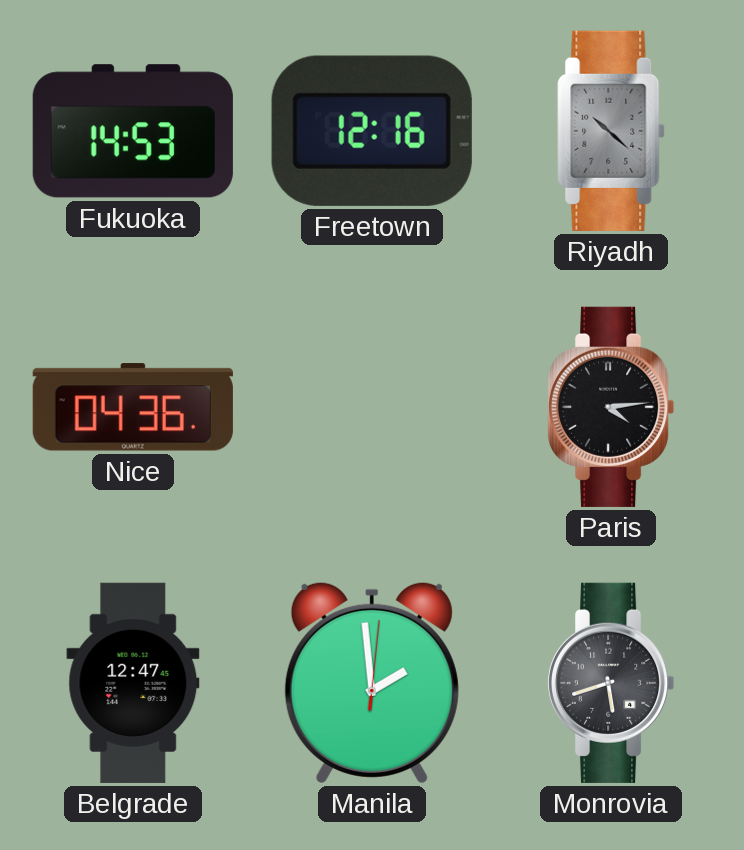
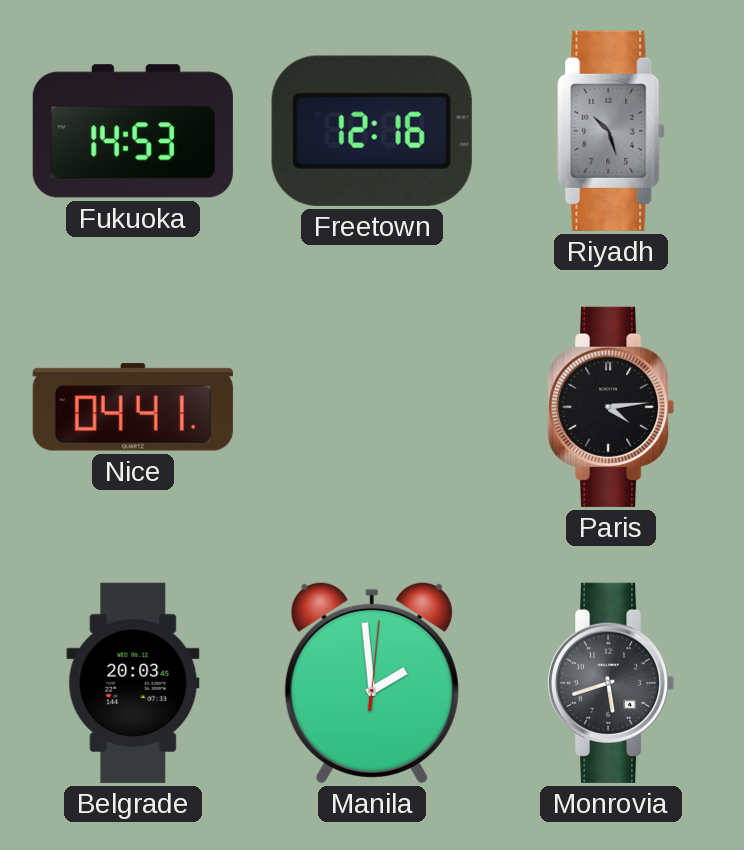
Riyadh: 10:22 -> 10:27
Nice: 04:36 -> 04:41
Belgrade: 12:47 -> 20:03
